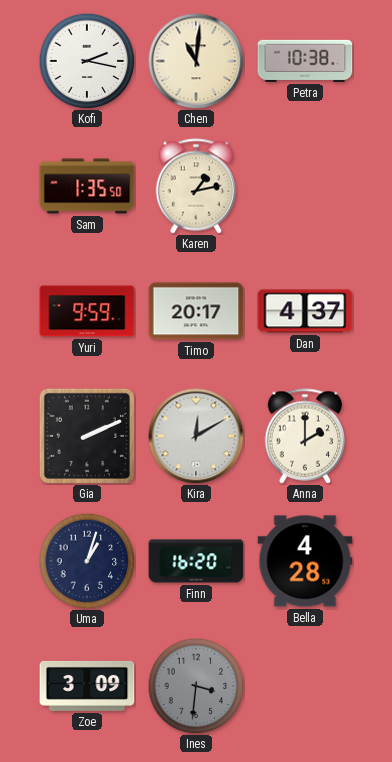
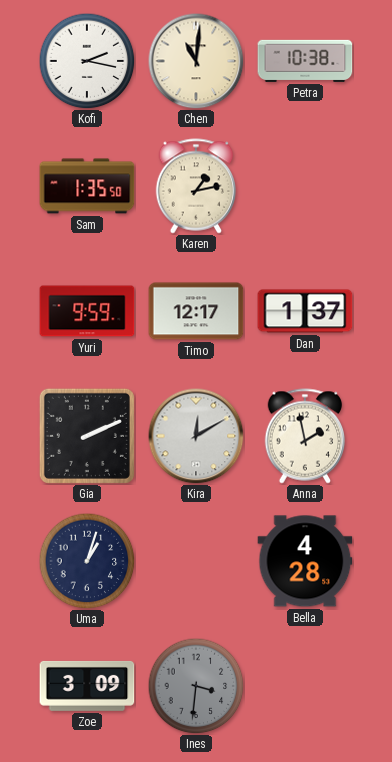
Timo: 20:17 -> 12:17
Dan: 4:37 -> 1:37
Anna: 2:00 -> 1:58
Finn: 16:20 -> none
